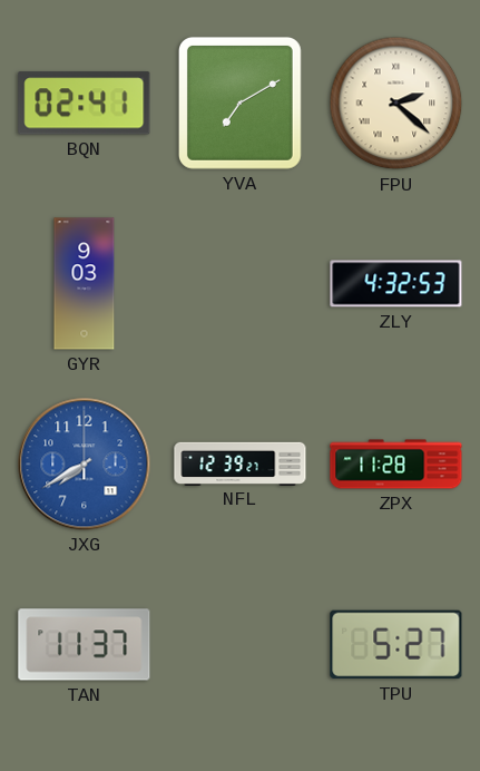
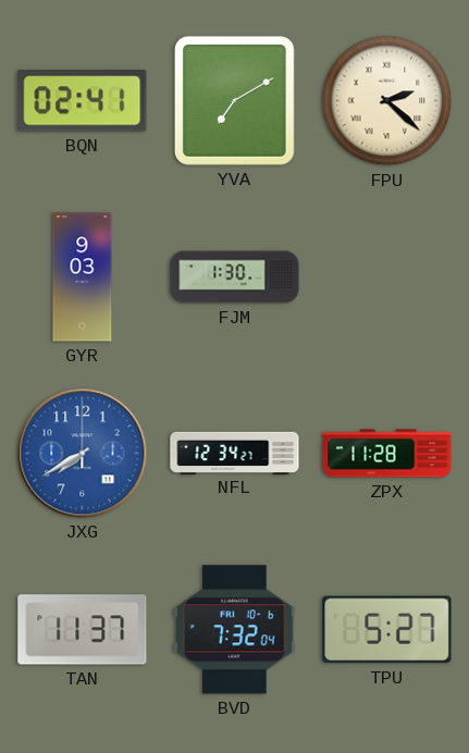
FJM: none -> 1:30
ZLY: 4:32 -> none
NFL: 12:39 -> 12:34
BVD: none -> 7:32
